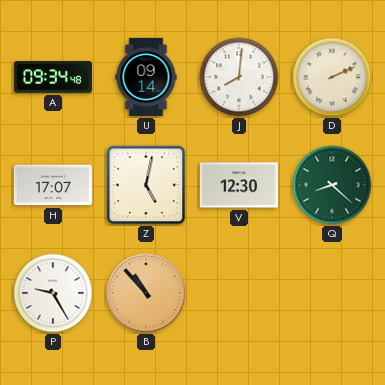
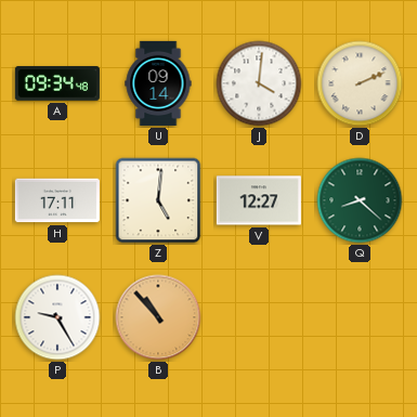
J: 8:01 -> 4:01
H: 17:07 -> 17:11
Z: 5:02 -> 5:01
V: 12:30 -> 12:27
